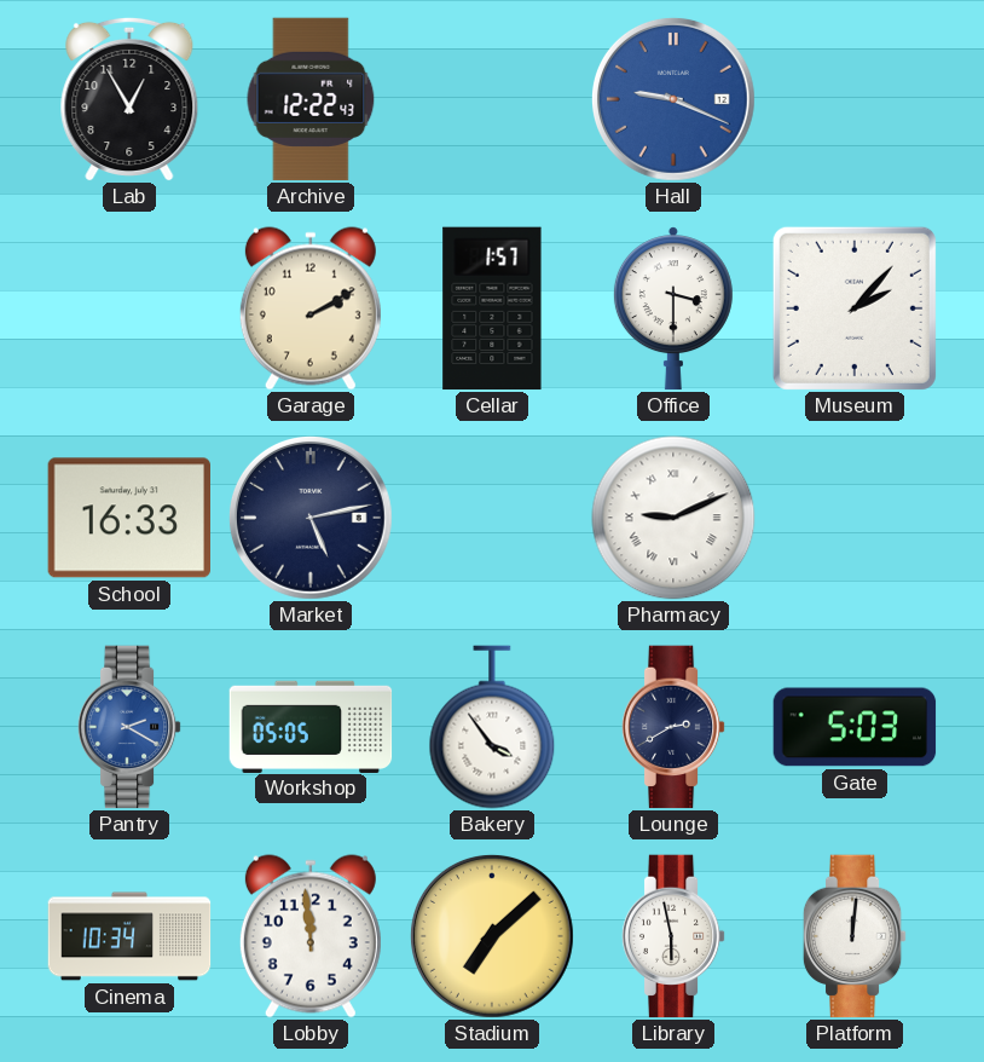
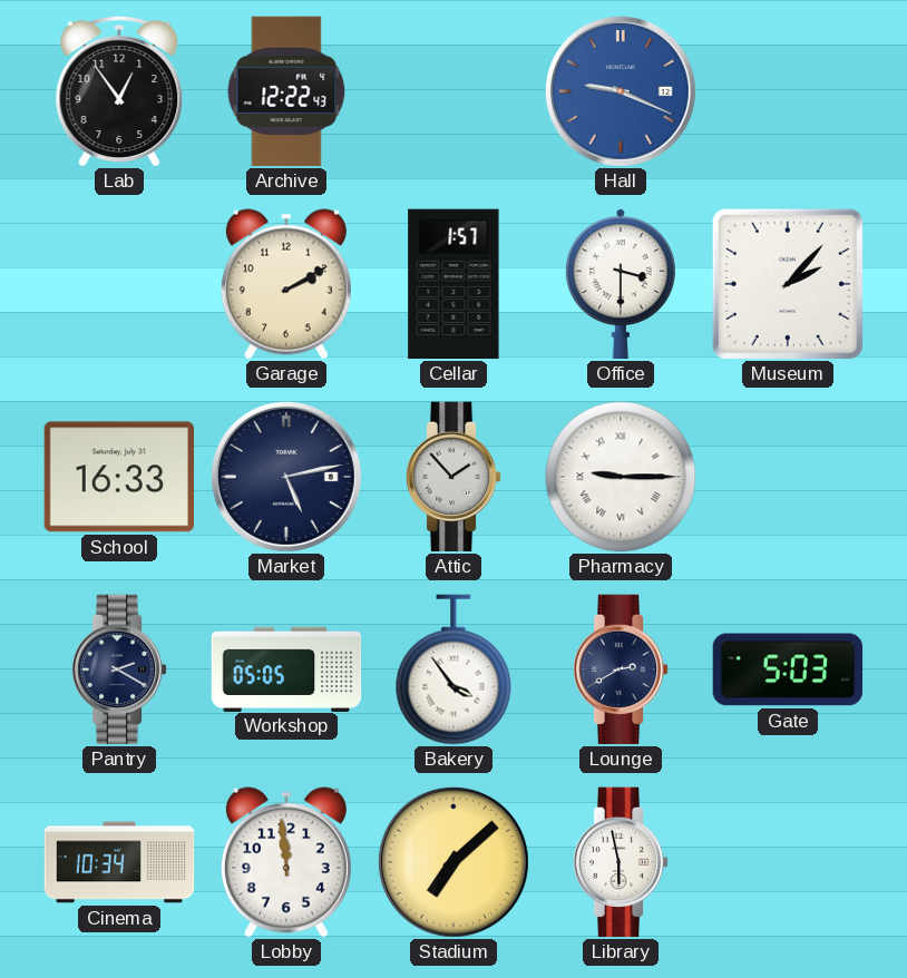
Lab: 12:55 -> 12:54
Attic: none -> 1:53
Pharmacy: 9:11 -> 9:15
Pantry dial: blue -> navy
Platform: 12:01 -> none
